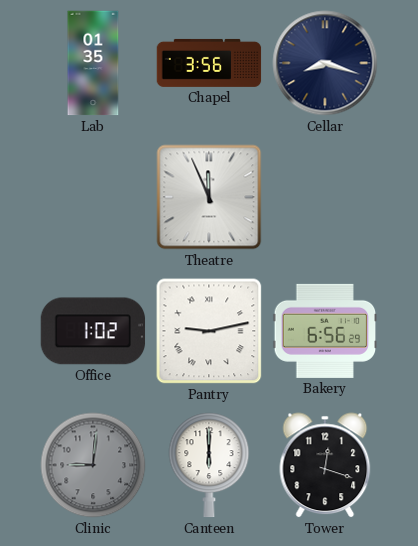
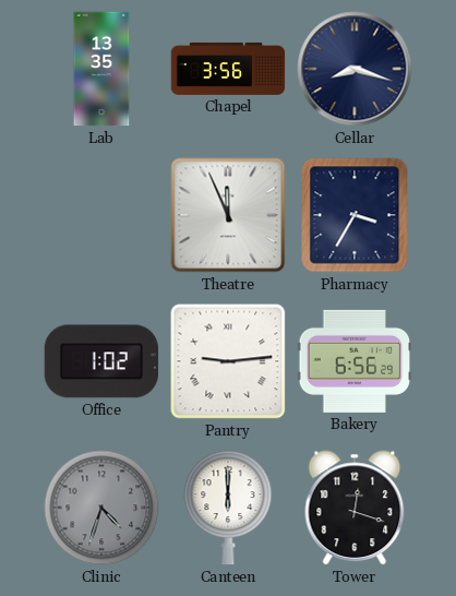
Lab: 01:35 -> 13:35
Pharmacy: none -> 3:35
Pantry: 9:13 -> 9:14
Clinic: 9:01 -> 4:33
